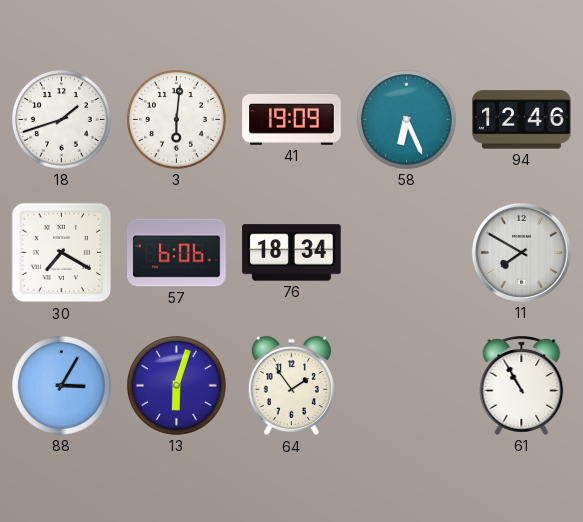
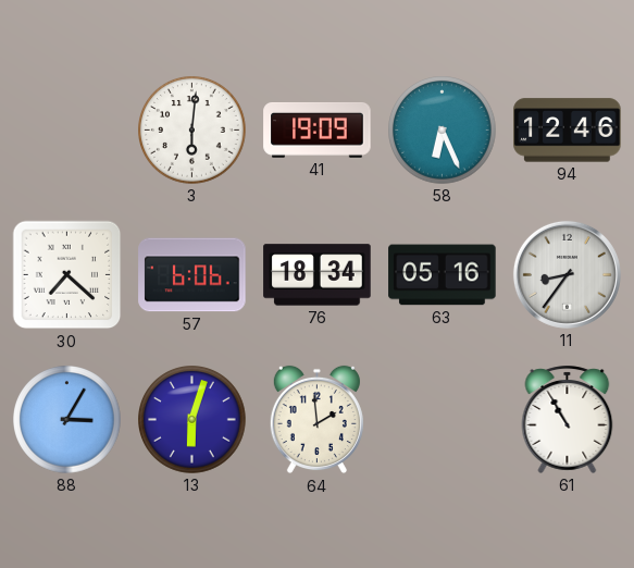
18: 1:42 -> none
30: 7:20 -> 7:22
63: none -> 05:16
11: 7:50 -> 8:36
64: 1:54 -> 1:59
